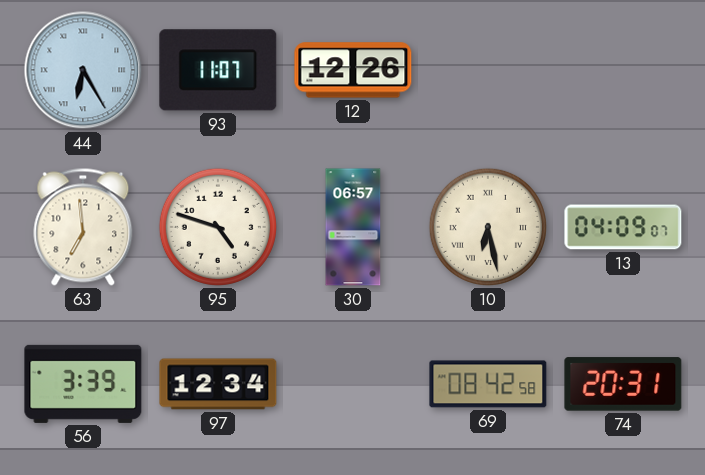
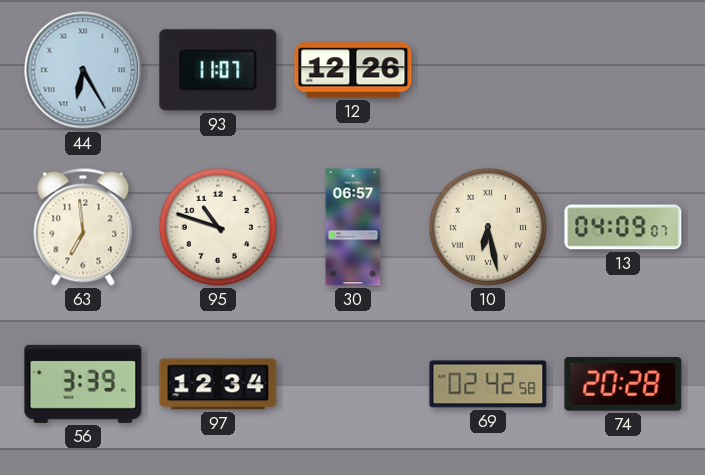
95: 4:48 -> 10:48
69: 08:42 -> 02:42
74: 20:31 -> 20:28
